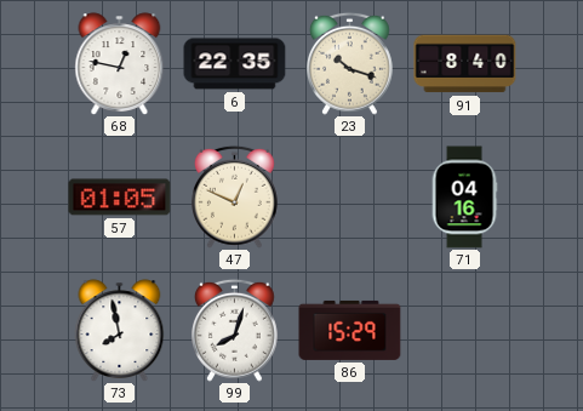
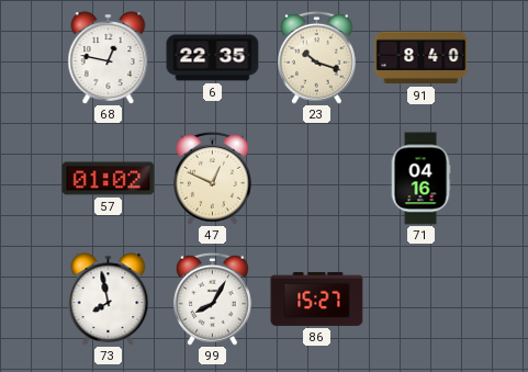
57: 01:05 -> 01:02
99: 8:03 -> 8:05
86: 15:29 -> 15:27
